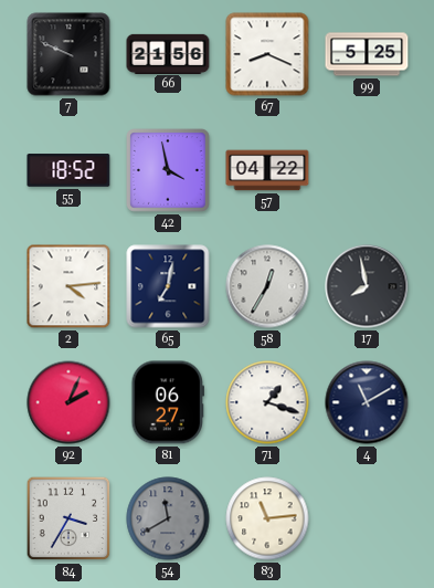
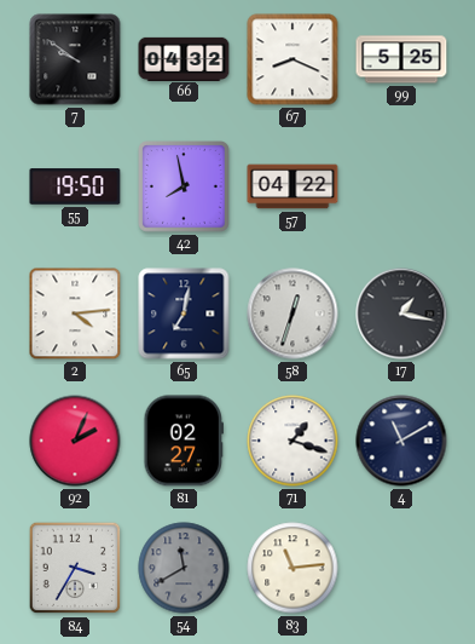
7: 9:49 -> 9:51
66: 21:56 -> 04:32
55: 18:52 -> 19:50
42: 3:58 -> 7:58
58: 12:35 -> 12:33
17: 7:58 -> 1:17
81: 06:27 -> 02:27
